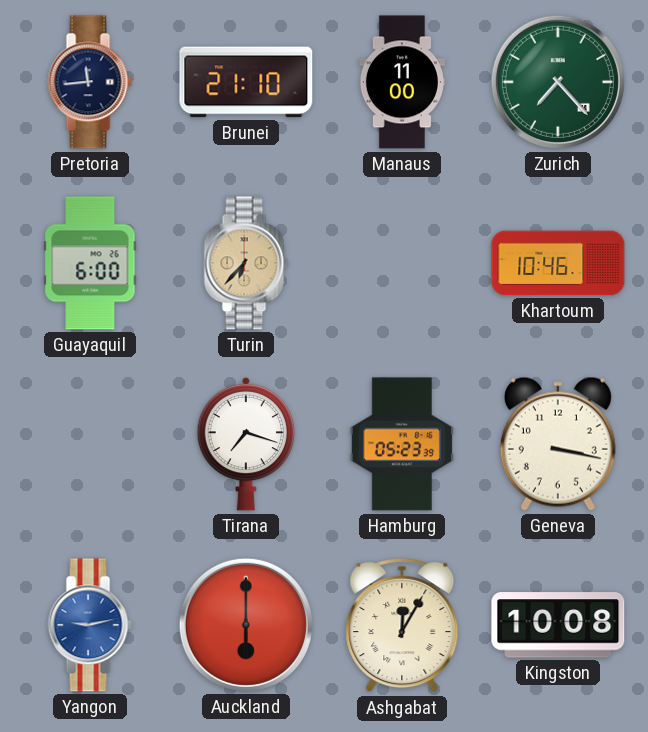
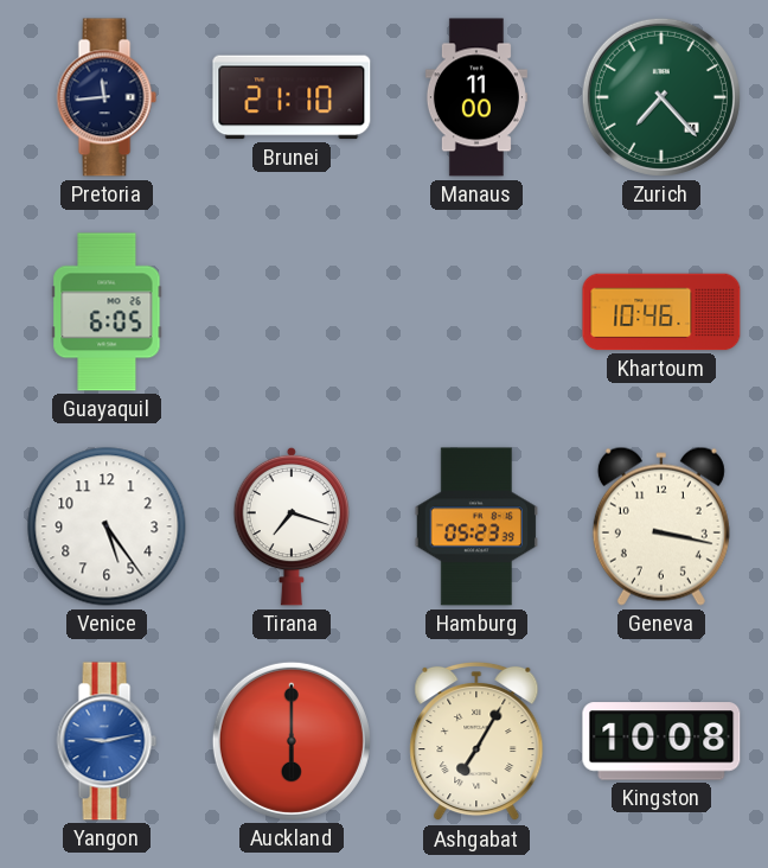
Guayaquil: 6:00 -> 6:05
Turin: 6:37 -> none
Venice: none -> 5:24
Ashgabat: 12:05 -> 7:05
